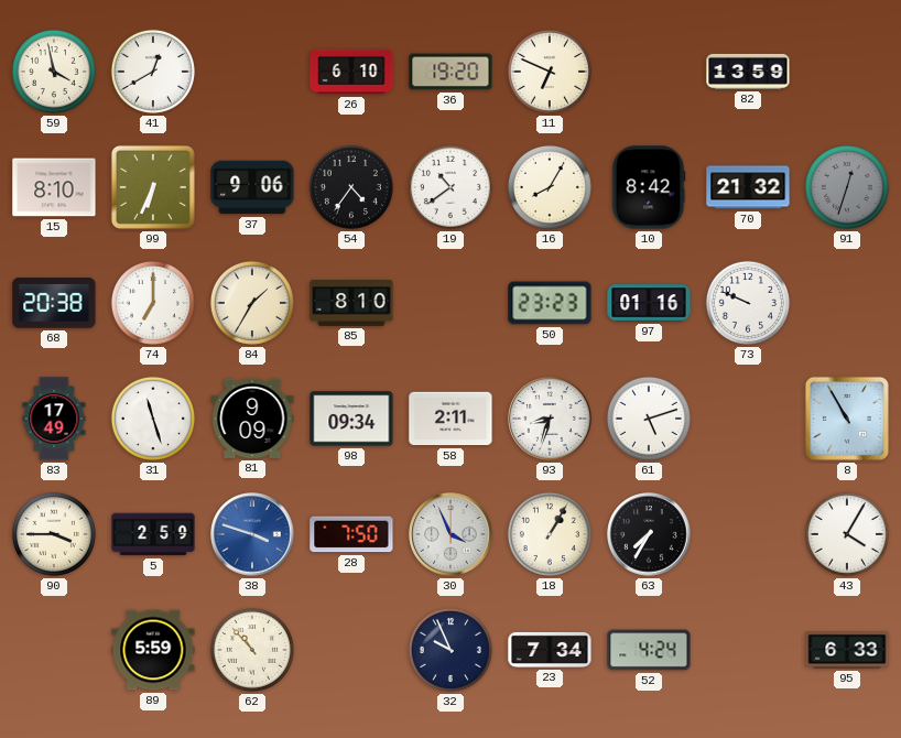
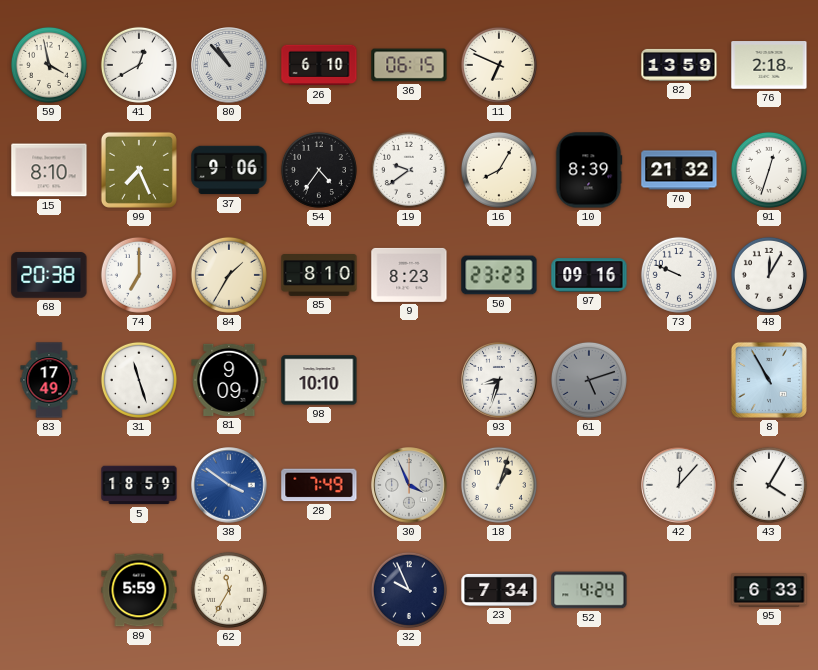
80: none -> 10:53
36: 19:20 -> 06:15
76: none -> 2:18
99: 6:34 -> 7:26
19: 10:39 -> 9:39
10: 8:42 -> 8:39
91 dial: grey -> white
9: none -> 8:23
97: 01:16 -> 09:16
48: none -> 12:05
98: 09:34 -> 10:10
58: 2:11 -> none
61 dial: white -> grey
90: 3:45 -> none
5: 2:59 -> 18:59
38: 3:48 -> 3:51
28: 7:50 -> 7:49
18: 1:05 -> 1:03
63: 7:35 -> none
42: none -> 12:07
62: 10:53 -> 11:35
